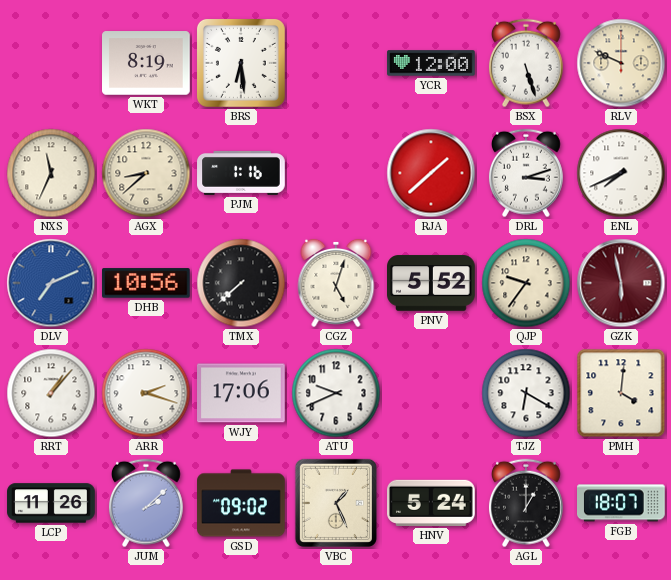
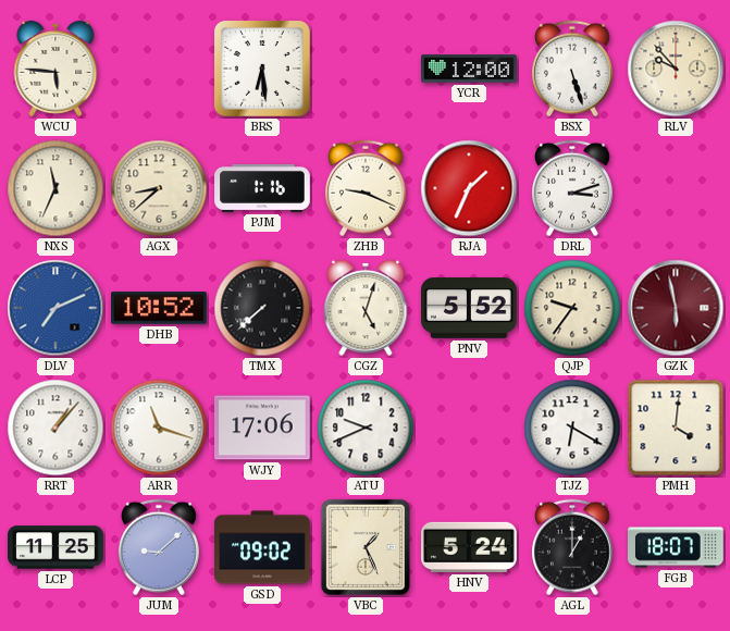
WCU: none -> 5:46
WKT: 8:19 -> none
RLV: 9:49 -> 9:53
ZHB: none -> 9:19
RJA: 1:38 -> 1:34
ENL: 7:41 -> none
DHB: 10:56 -> 10:52
ARR: 2:18 -> 11:18
LCP: 11:26 -> 11:25
JUM: 2:08 -> 9:08
